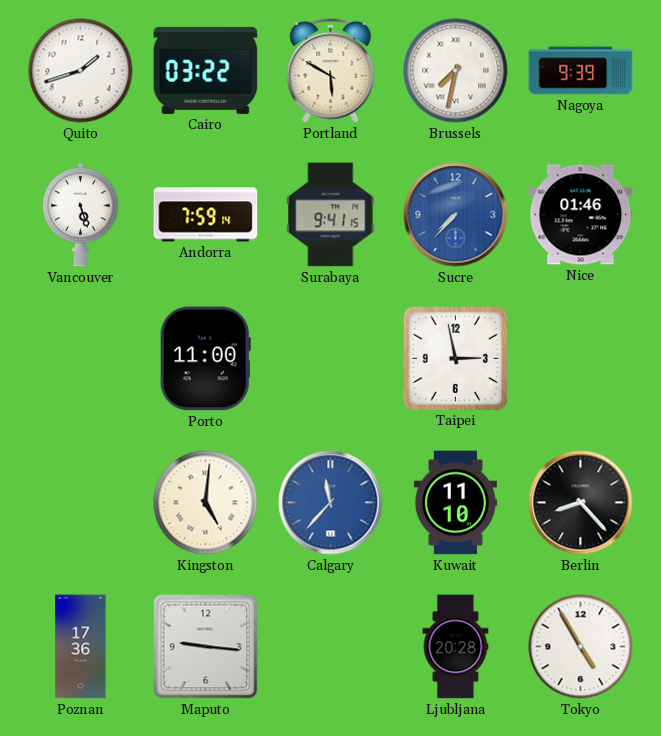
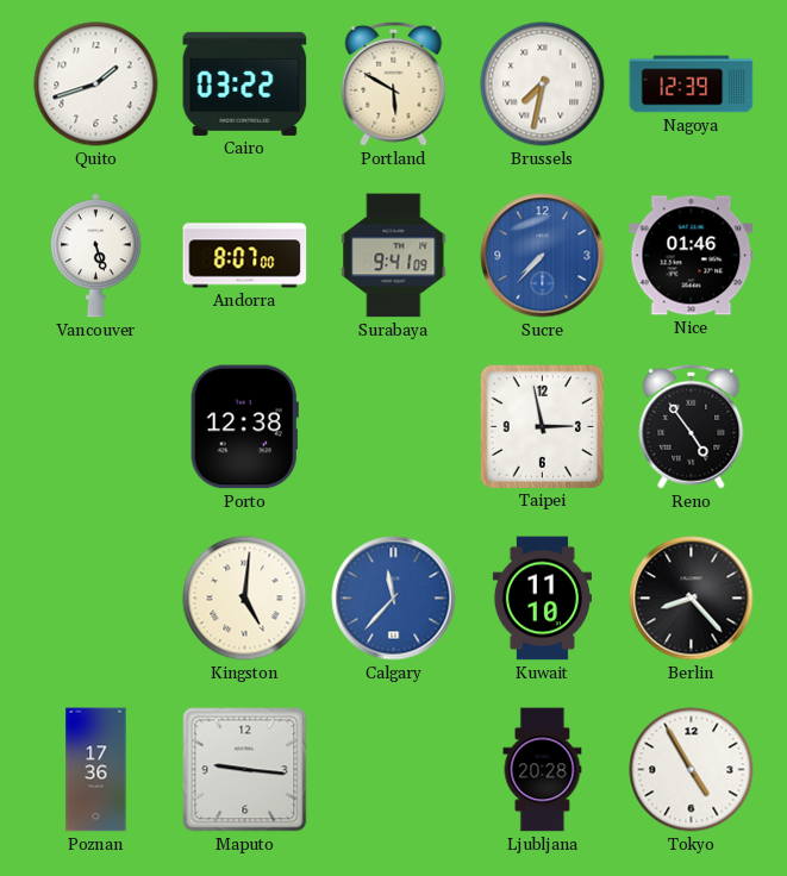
Nagoya: 9:39 -> 12:39
Andorra: 7:59 -> 8:07
Surabaya: 9:41:15 -> 9:41:09
Porto: 11:00 -> 12:38
Reno: none -> 4:54
